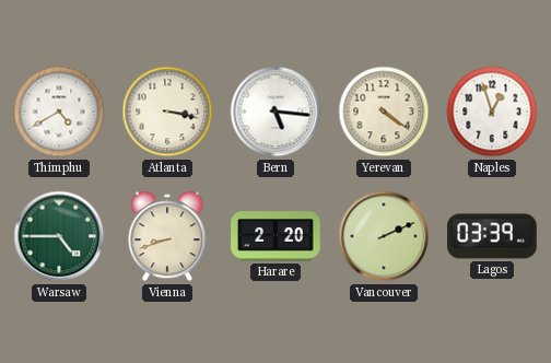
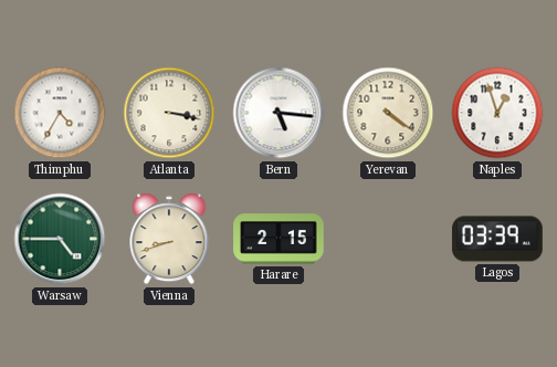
Thimphu: 4:40 -> 4:35
Harare: 2:20 -> 2:15
Vancouver: 2:11 -> none
